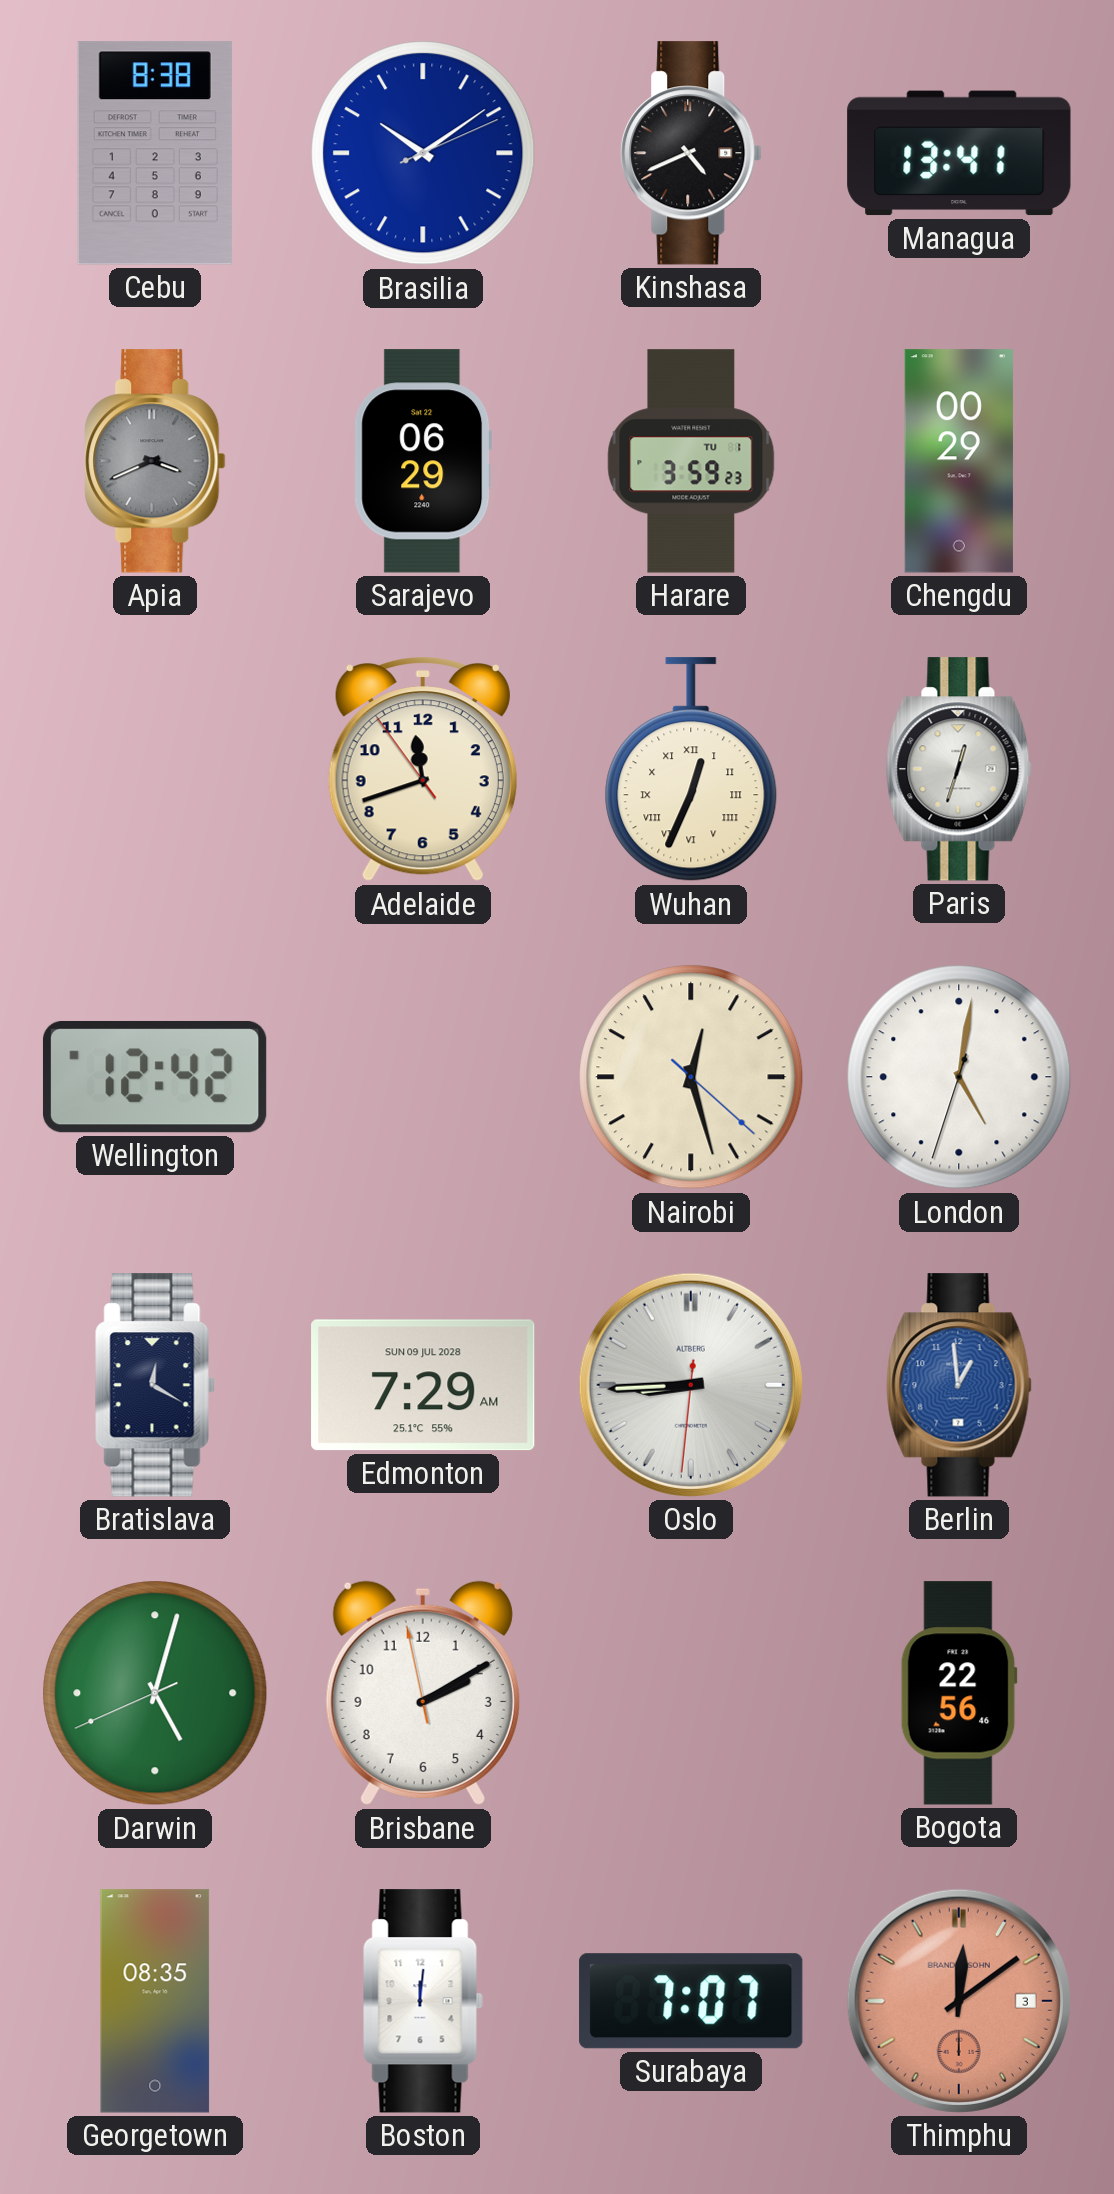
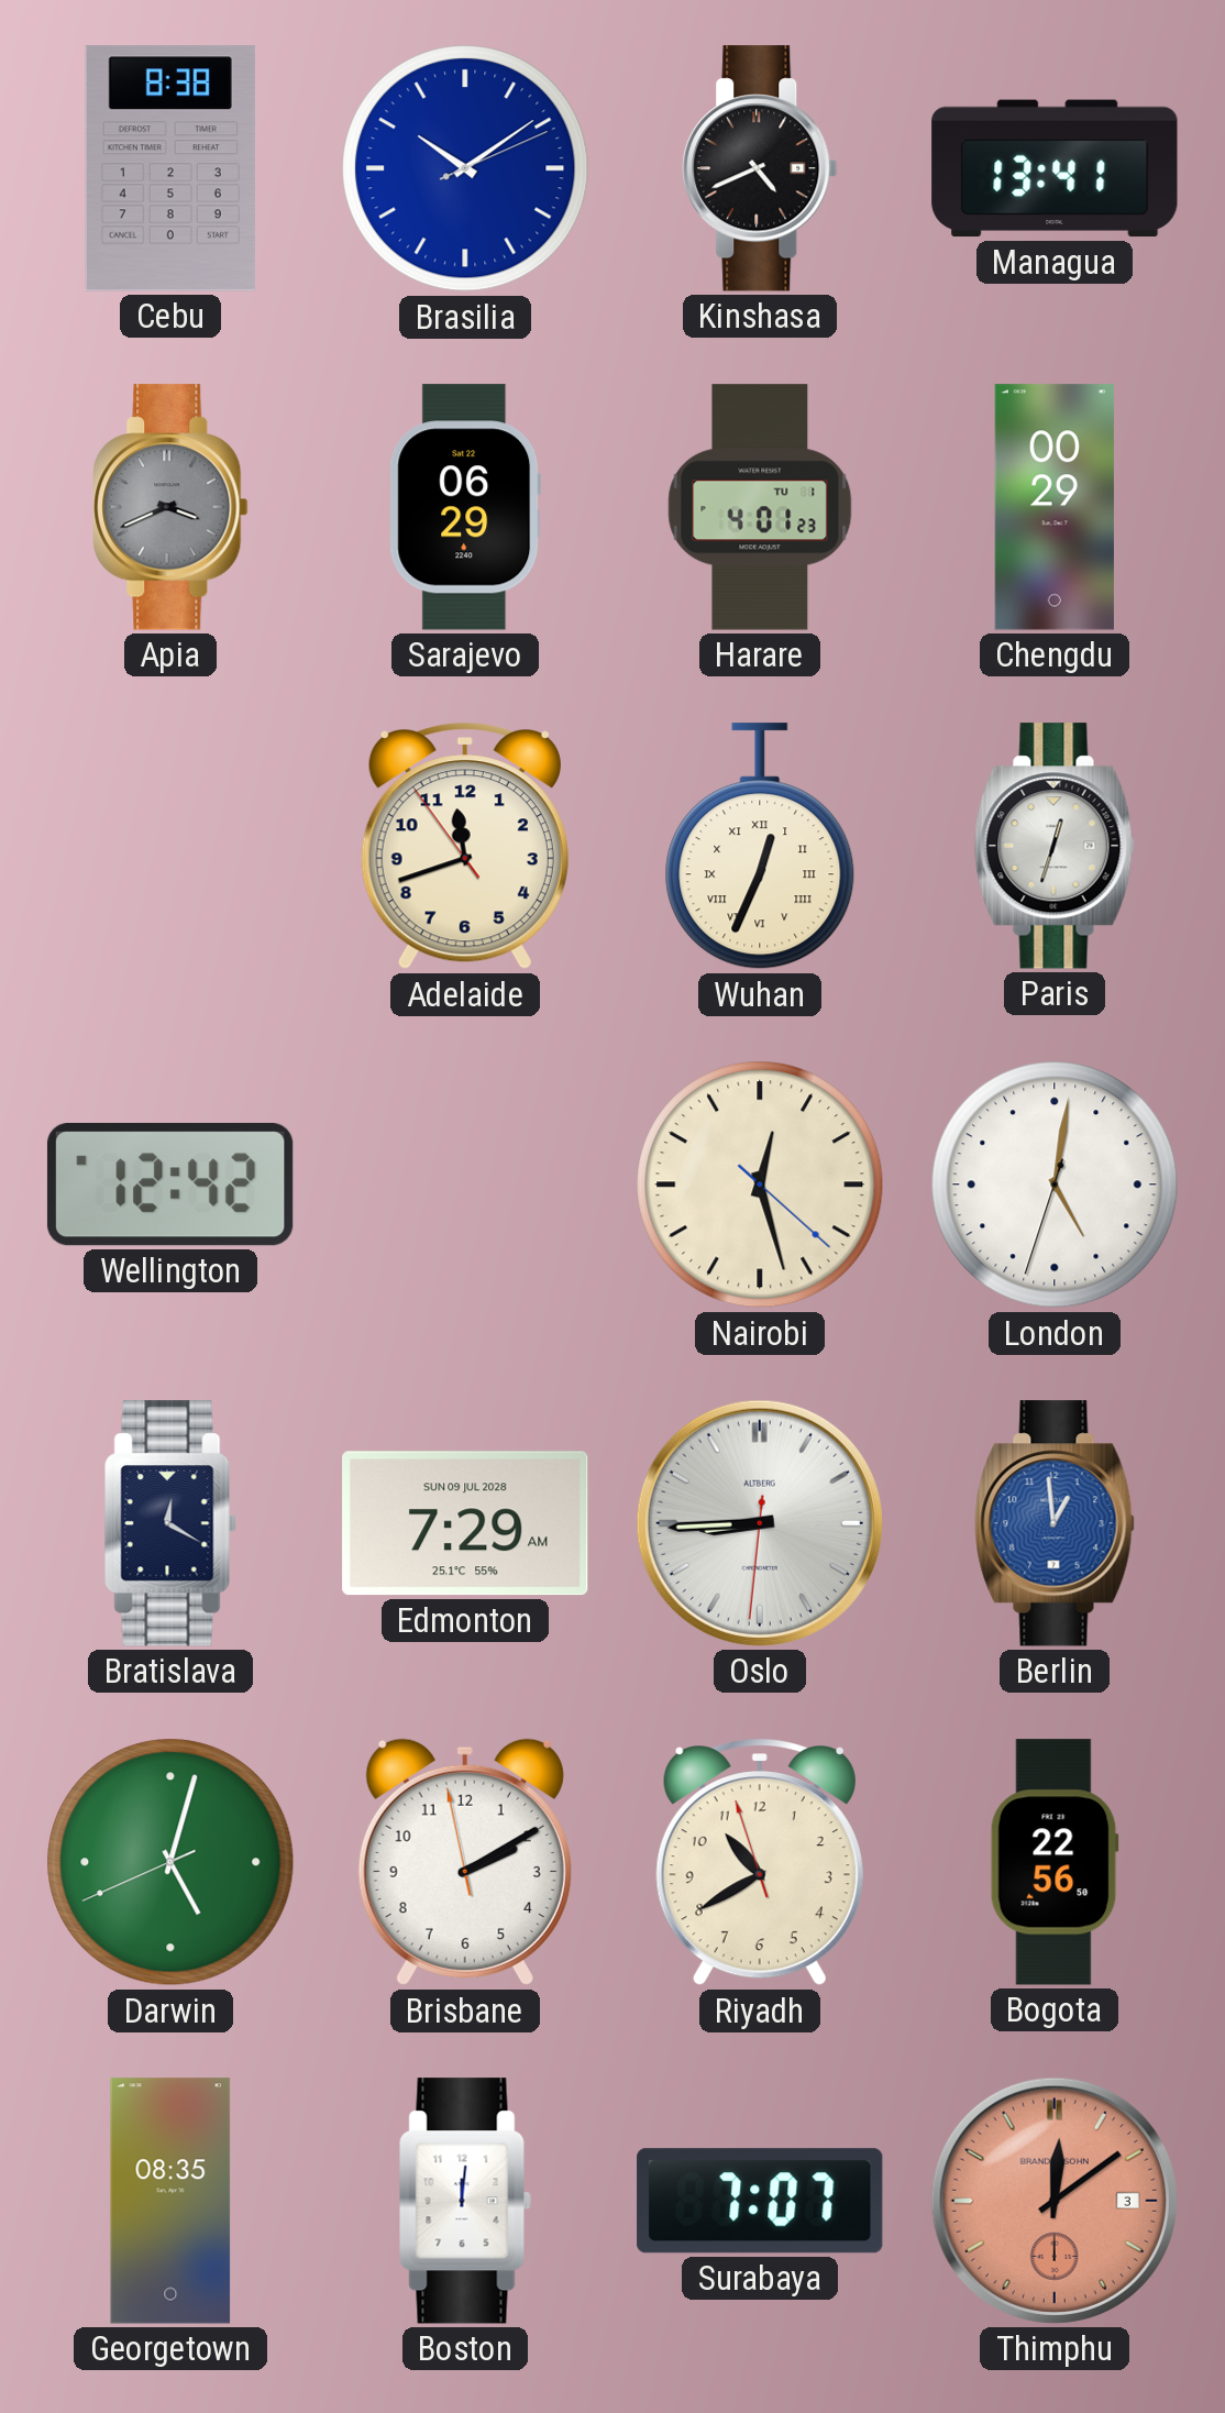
Harare: 3:59 -> 4:01
Riyadh: none -> 10:39
Bogota: 22:56:46 -> 22:56:50
